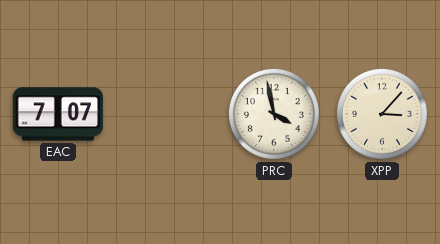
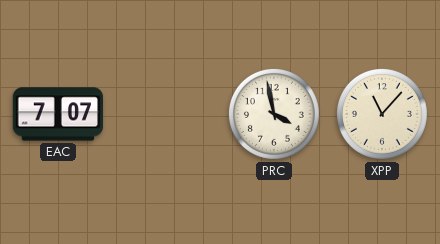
XPP: 3:07 -> 11:07
